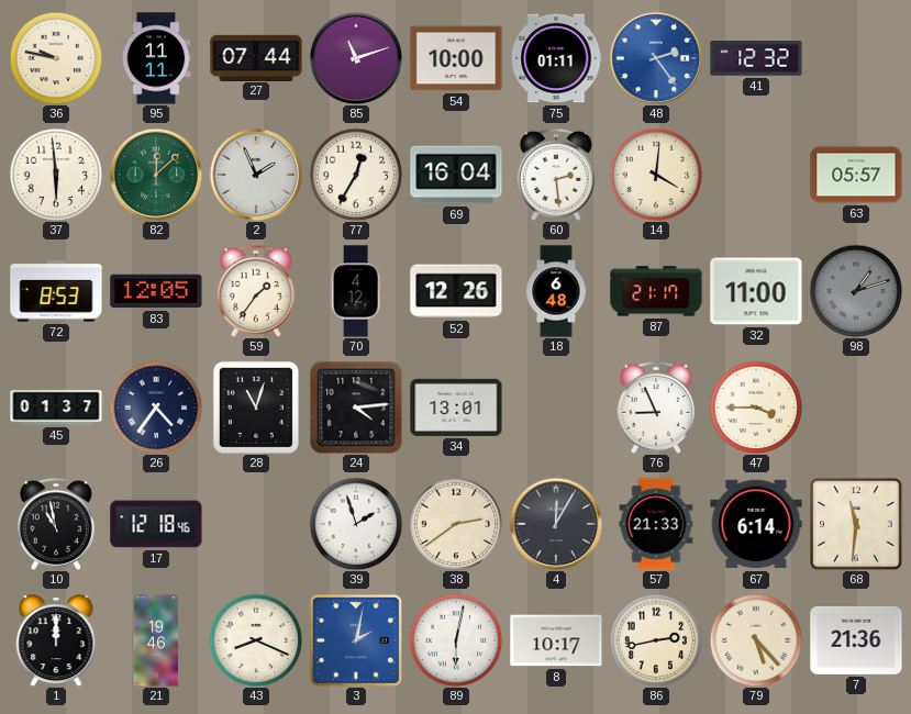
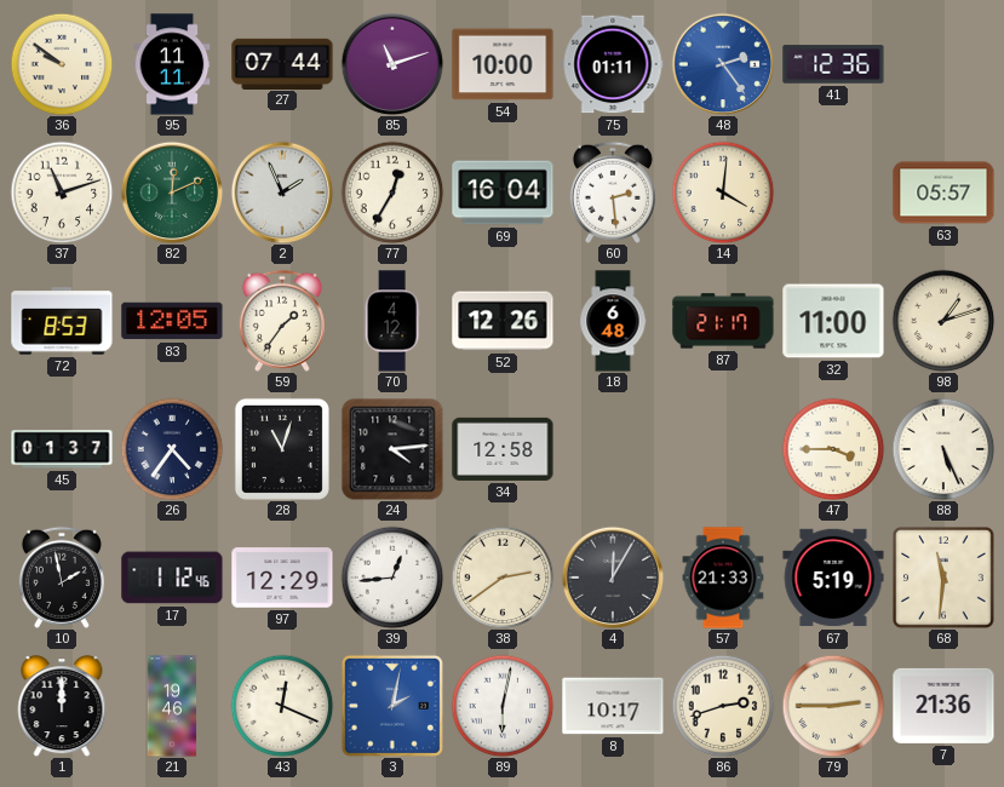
36: 9:47 -> 9:51
41: 12:32 -> 12:36
37: 5:59 -> 11:12
82: 12:08 -> 12:11
98 dial: grey -> cream
34: 13:01 -> 12:58
76: 8:56 -> none
88: none -> 5:26
10: 10:58 -> 1:58
17: 12:18 -> 1:12
97: none -> 12:29
39: 1:57 -> 12:44
67: 6:14 -> 5:19
43: 8:19 -> 12:19
86: 2:43 -> 2:42
79: 5:23 -> 2:45
